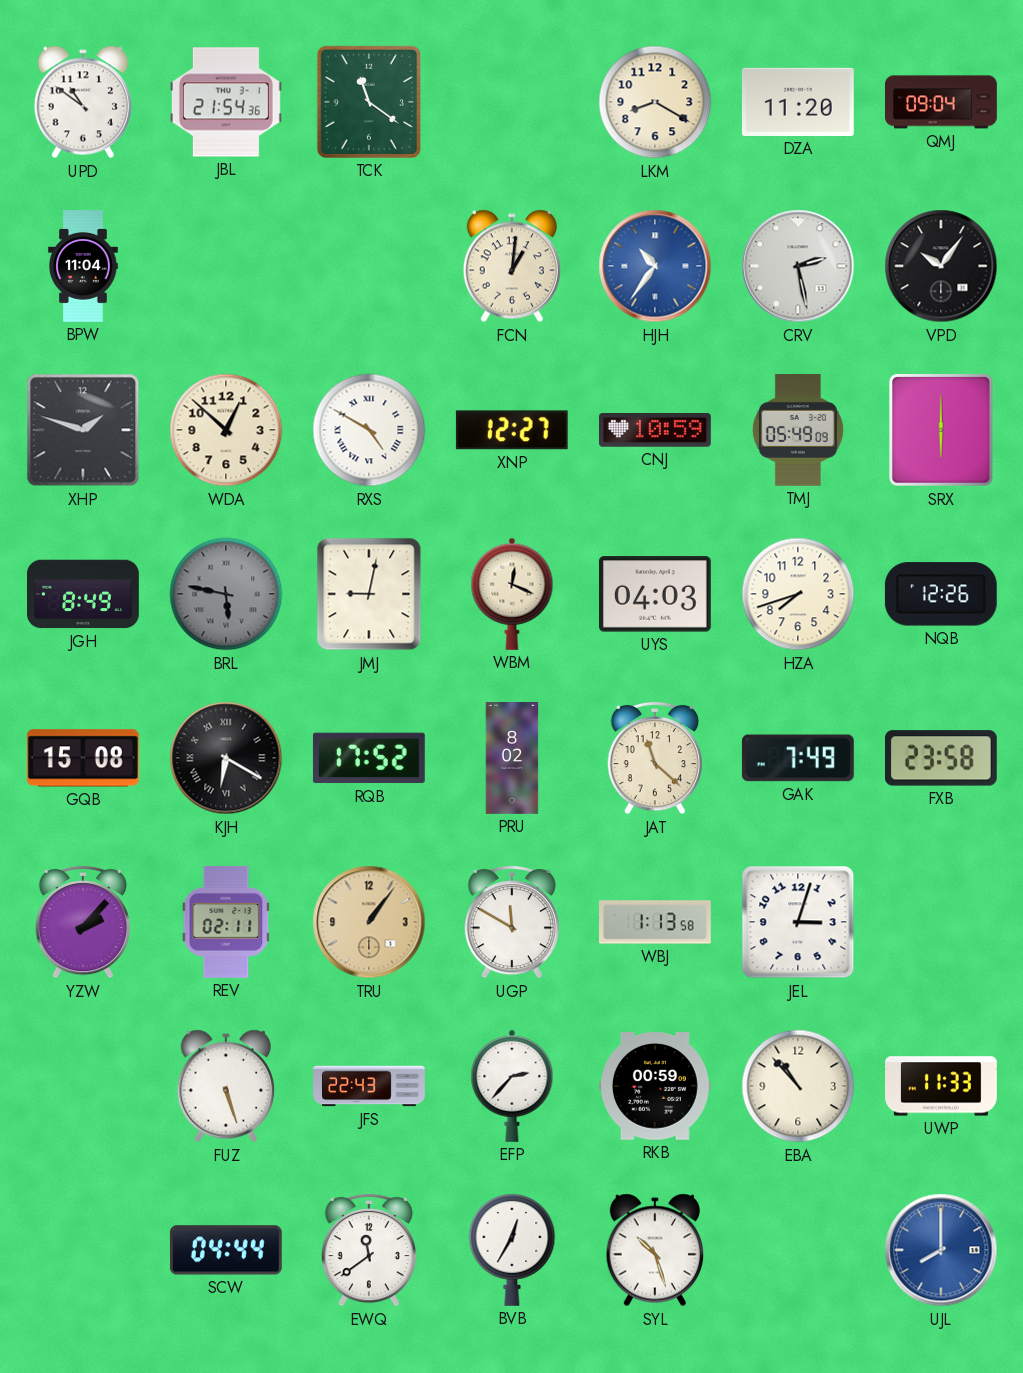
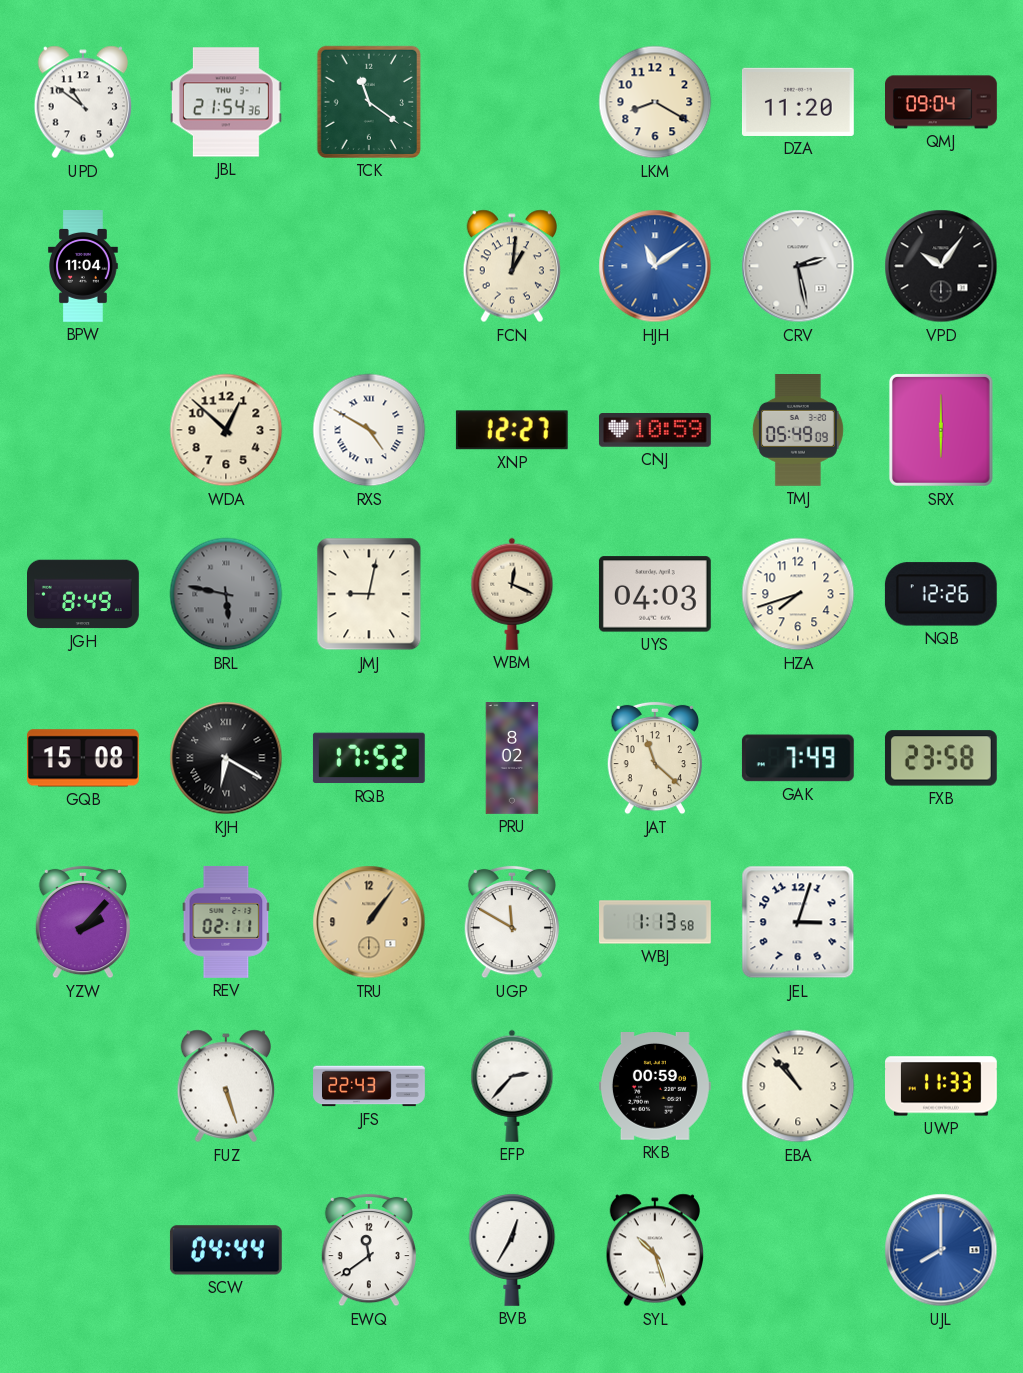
HJH: 10:36 -> 11:09
XHP: 1:48 -> none
